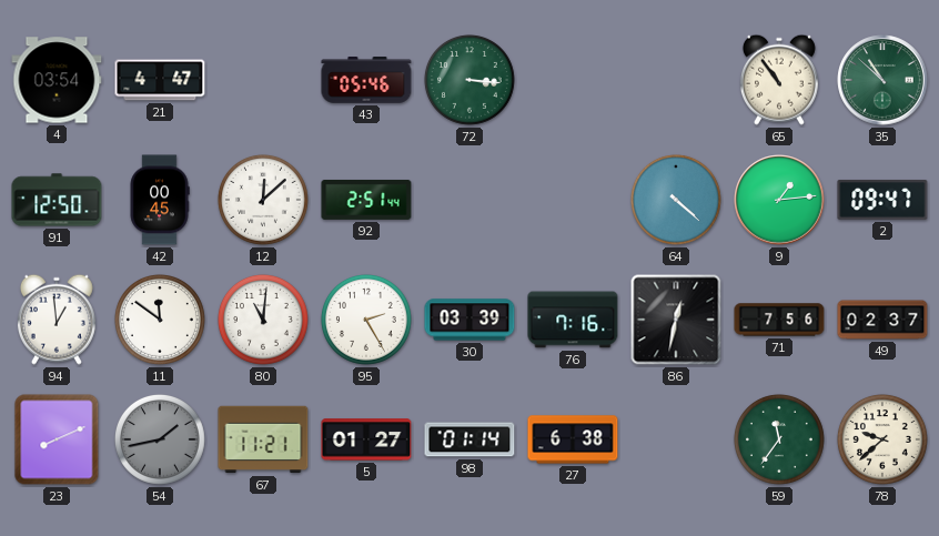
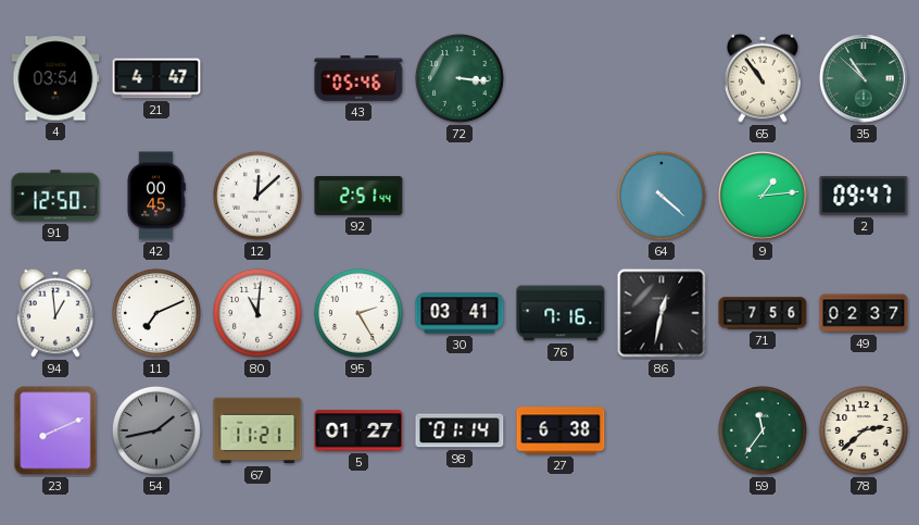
11: 11:51 -> 7:11
30: 03:39 -> 03:41
78: 9:38 -> 2:38
